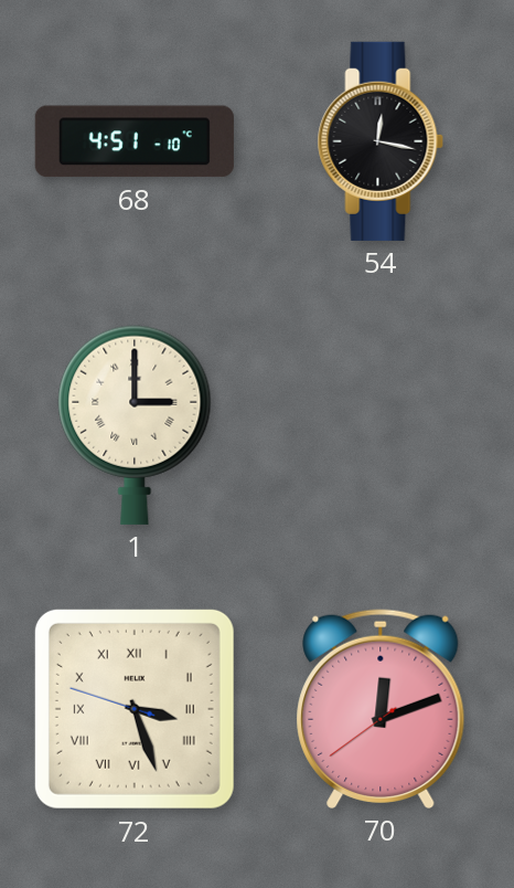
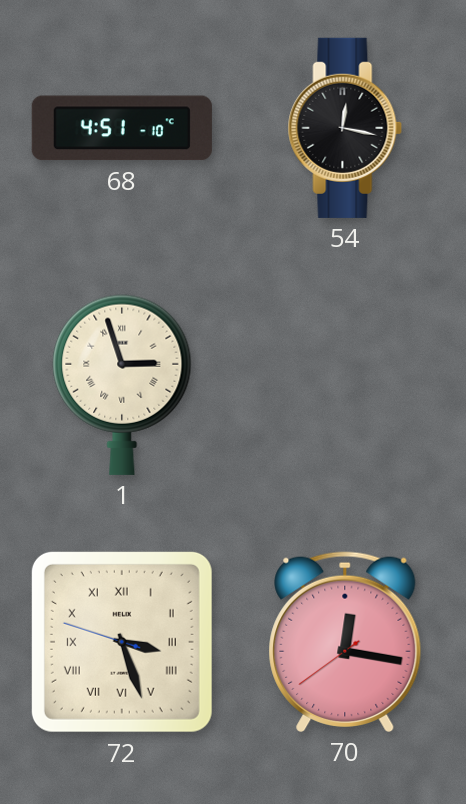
1: 3:00 -> 2:57
70: 12:11 -> 12:16
